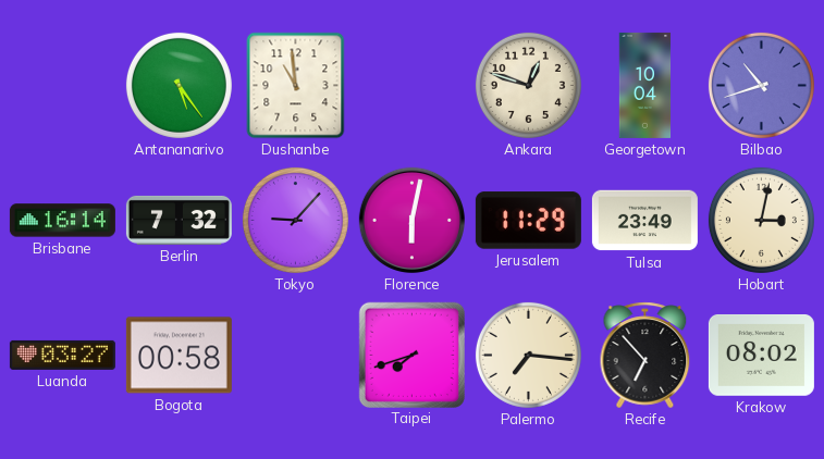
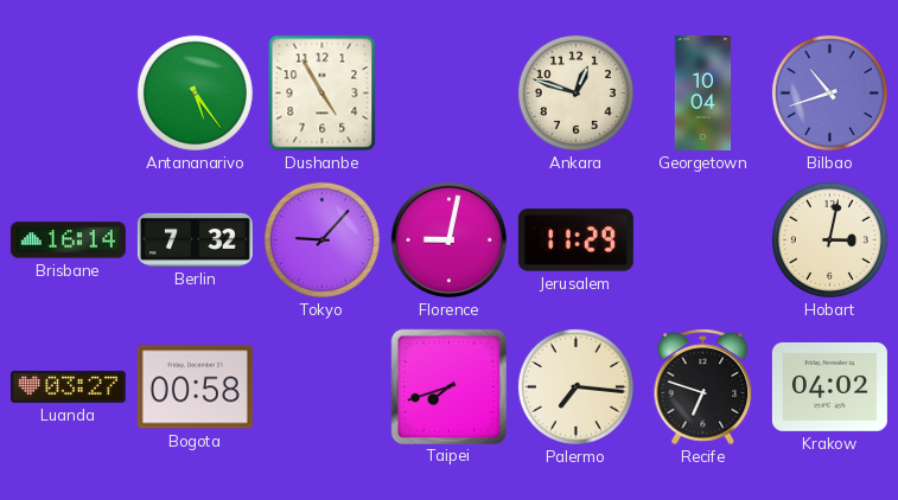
Dushanbe: 10:59 -> 4:55
Florence: 6:02 -> 9:02
Tulsa: 23:49 -> none
Recife: 6:53 -> 6:48
Krakow: 08:02 -> 04:02
